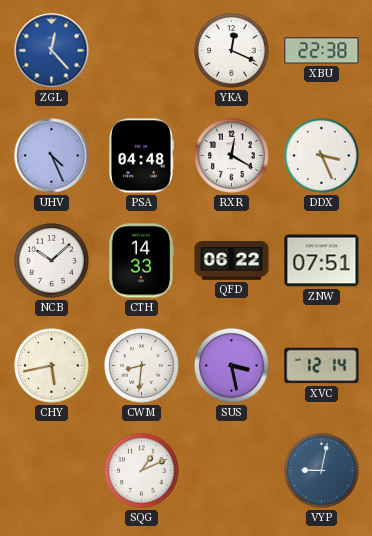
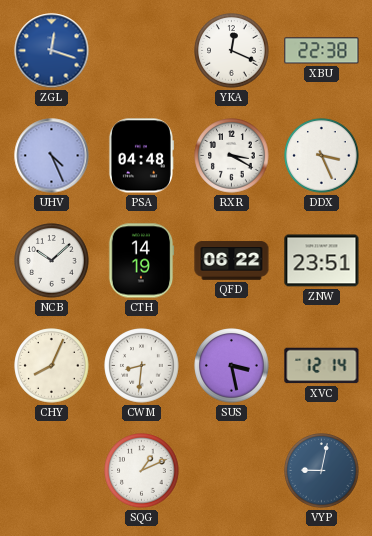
ZGL: 12:23 -> 12:18
RXR: 12:20 -> 3:20
CTH: 14:33 -> 14:19
ZNW: 07:51 -> 23:51
CHY: 5:43 -> 8:04
